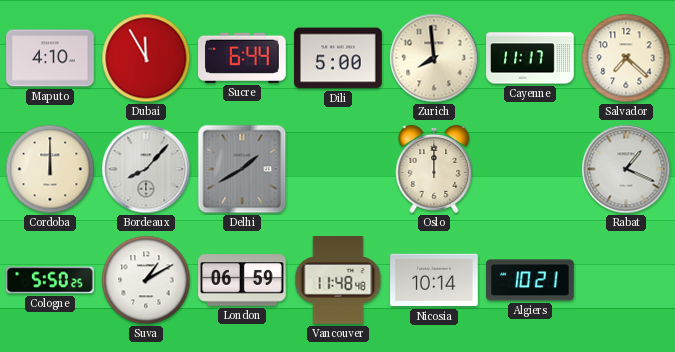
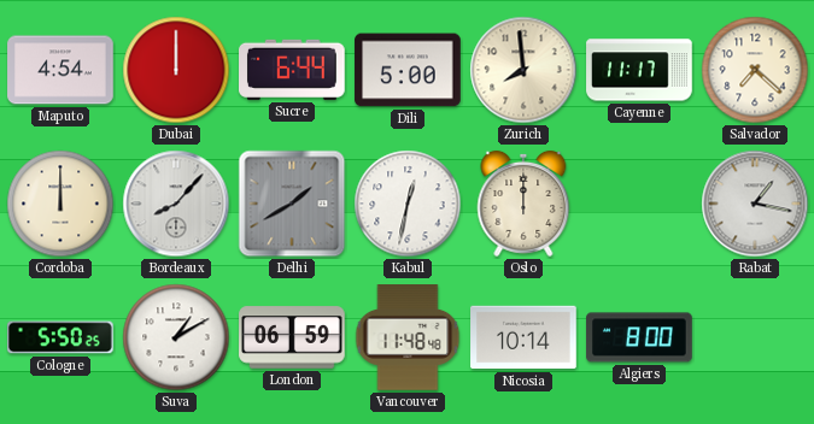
Maputo: 4:10 -> 4:54
Dubai: 11:55 -> 12:00
Kabul: none -> 12:32
Rabat: 1:19 -> 1:17
Algiers: 10:21 -> 8:00
